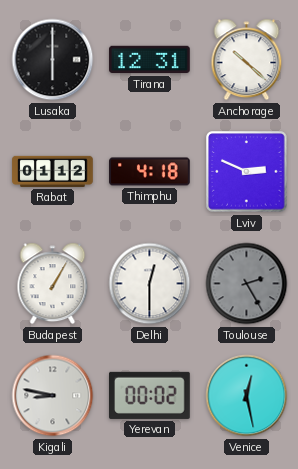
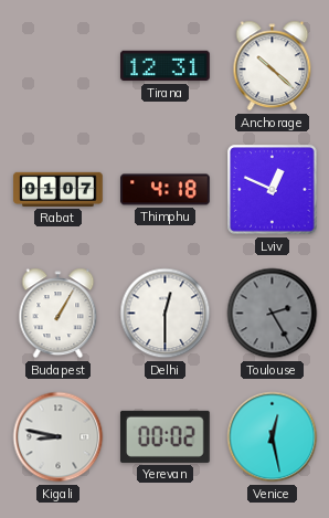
Lusaka: 6:00 -> none
Rabat: 01:12 -> 01:07
Lviv: 2:49 -> 12:49
